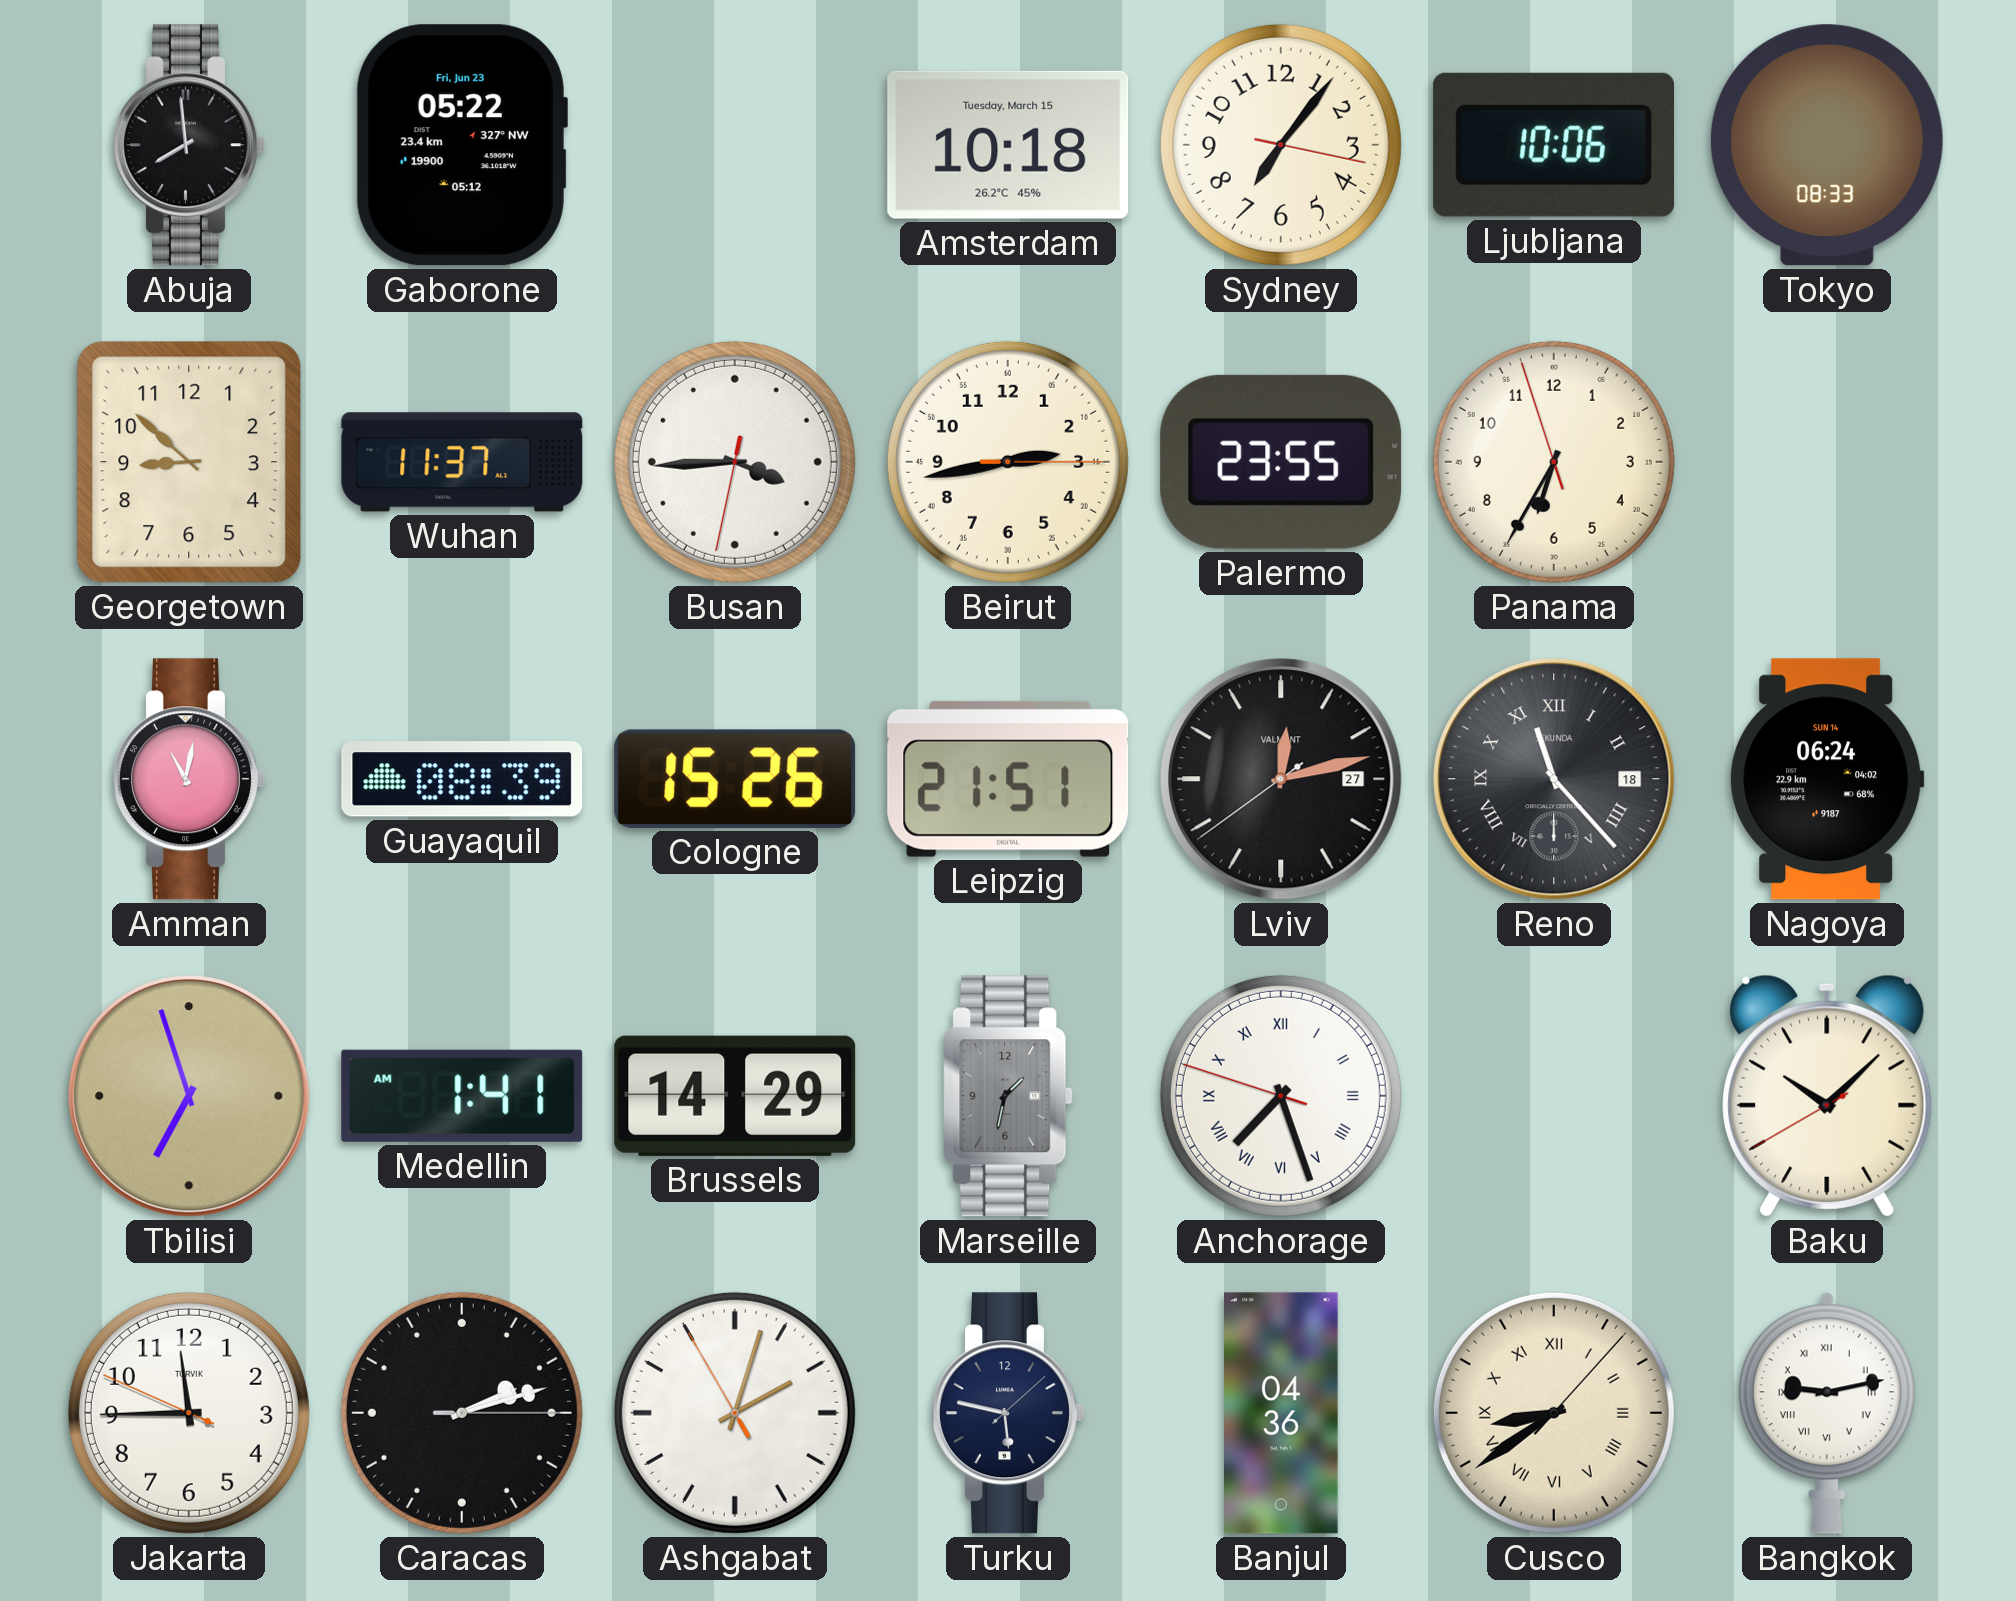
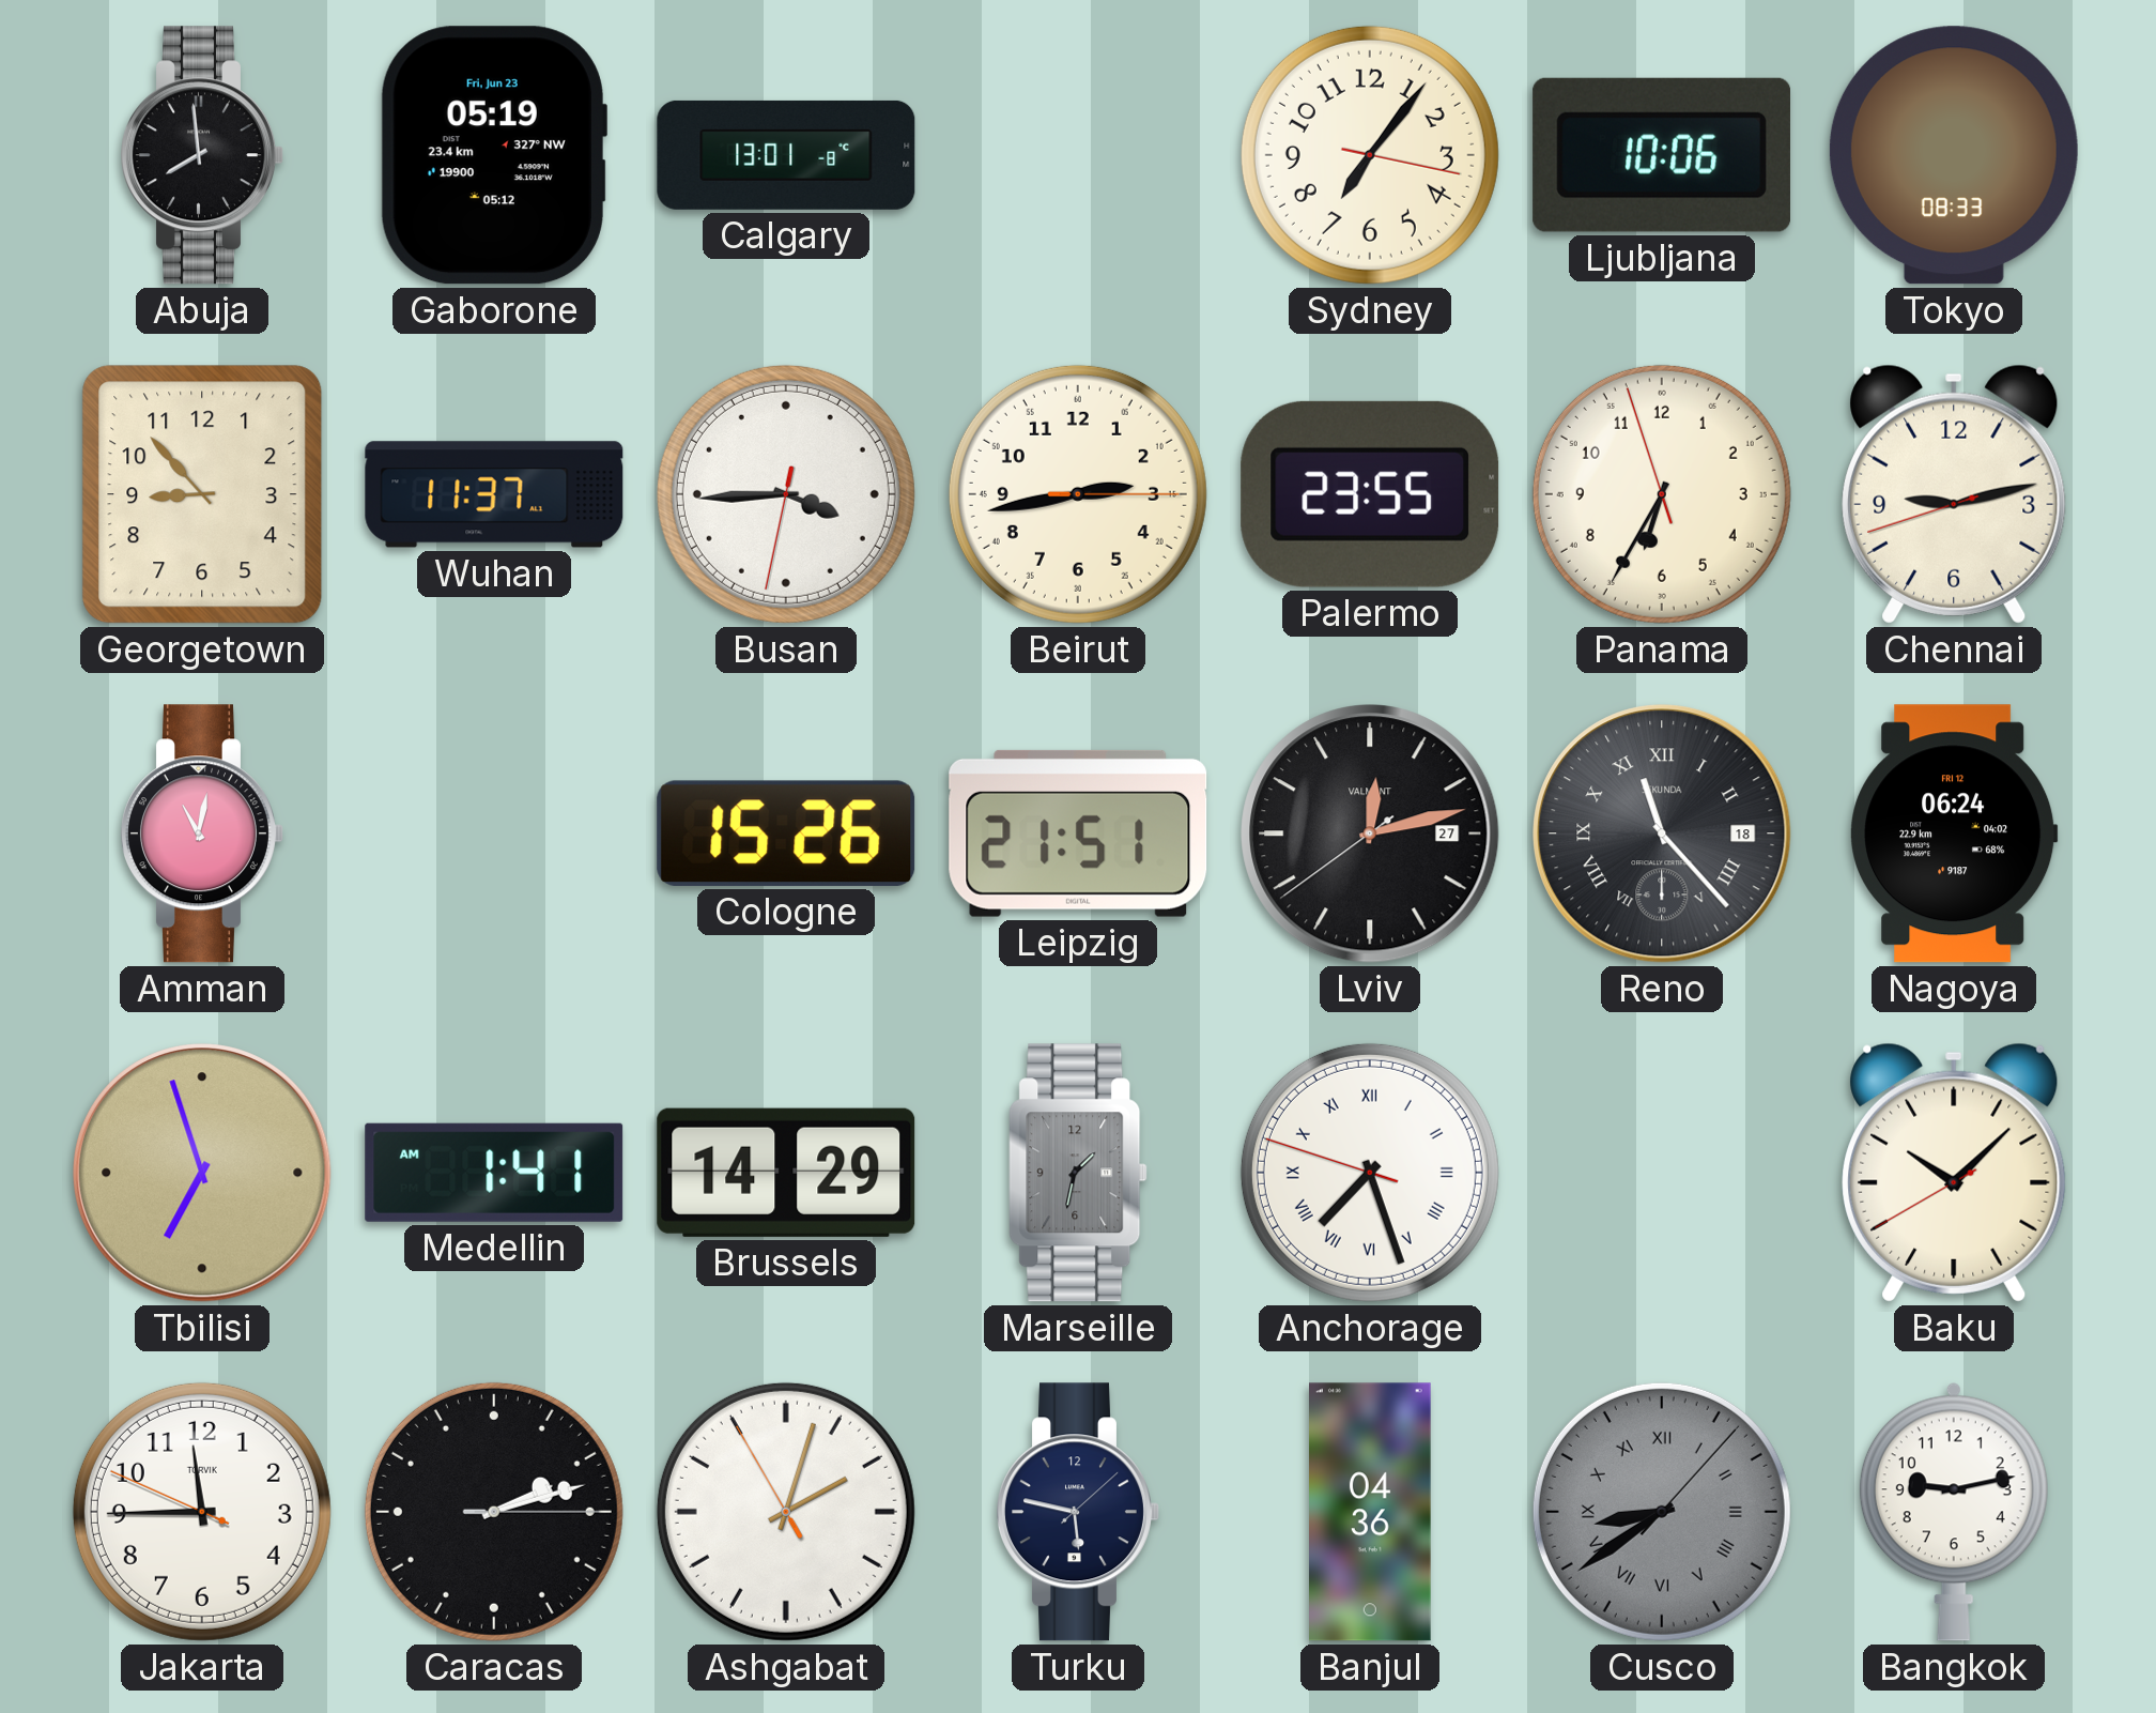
Gaborone: 05:22 -> 05:19
Calgary: none -> 13:01
Amsterdam: 10:18 -> none
Georgetown: 8:52 -> 8:53
Chennai: none -> 9:12
Guayaquil: 08:39 -> none
Nagoya date: SUN 14 -> FRI 12
Cusco dial: cream -> grey
Bangkok numerals: Roman -> Arabic
